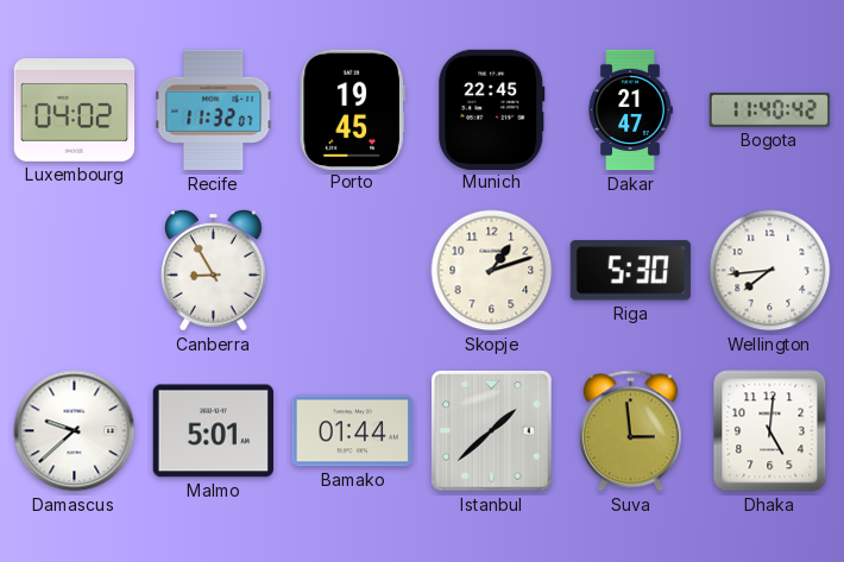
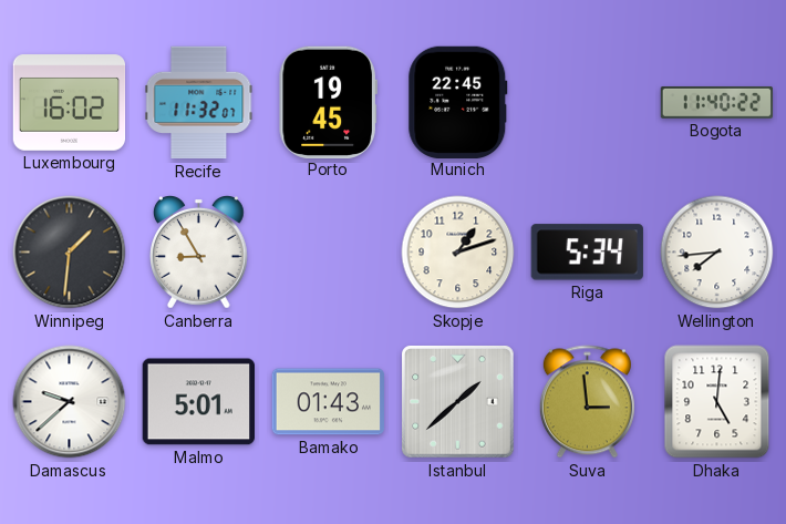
Luxembourg: 04:02 -> 16:02
Dakar: 21:47 -> none
Bogota: 11:40:42 -> 11:40:22
Winnipeg: none -> 1:31
Riga: 5:30 -> 5:34
Bamako: 01:44 -> 01:43
